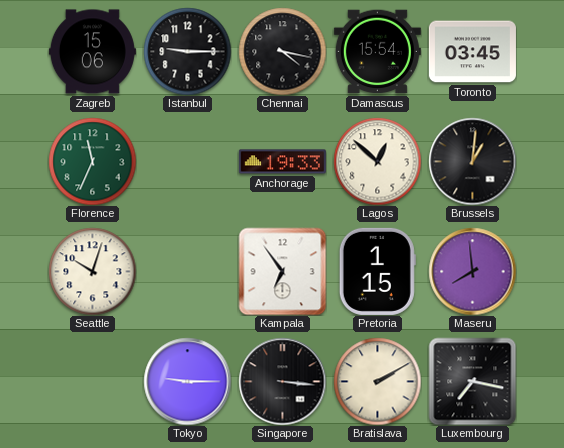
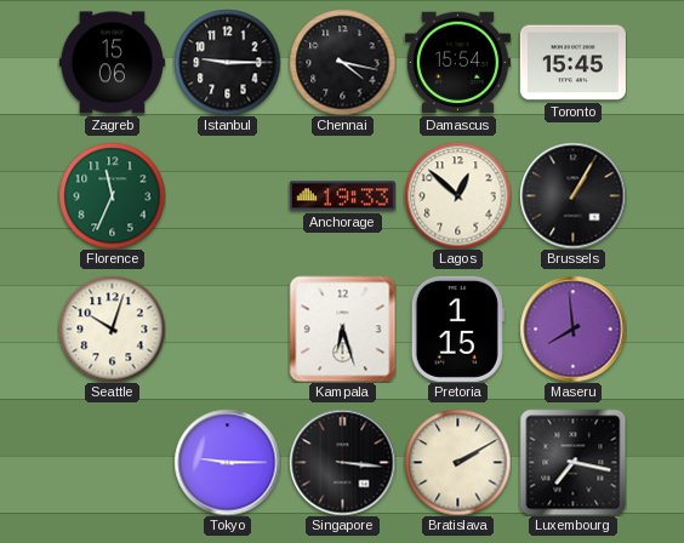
Toronto: 03:45 -> 15:45
Brussels: 1:01 -> 1:05
Kampala: 6:54 -> 6:27
